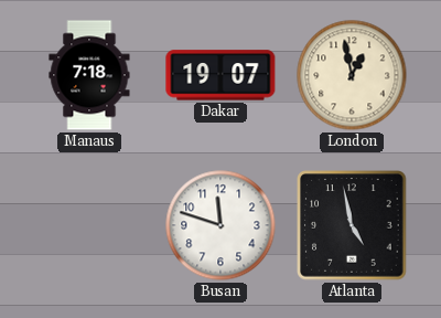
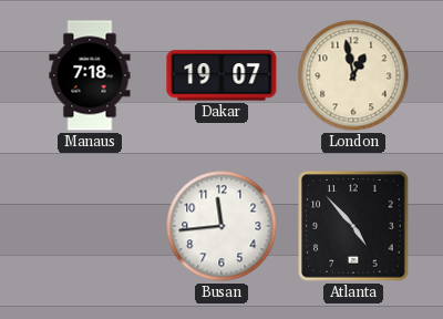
Busan: 11:48 -> 11:44
Atlanta: 4:58 -> 4:53
